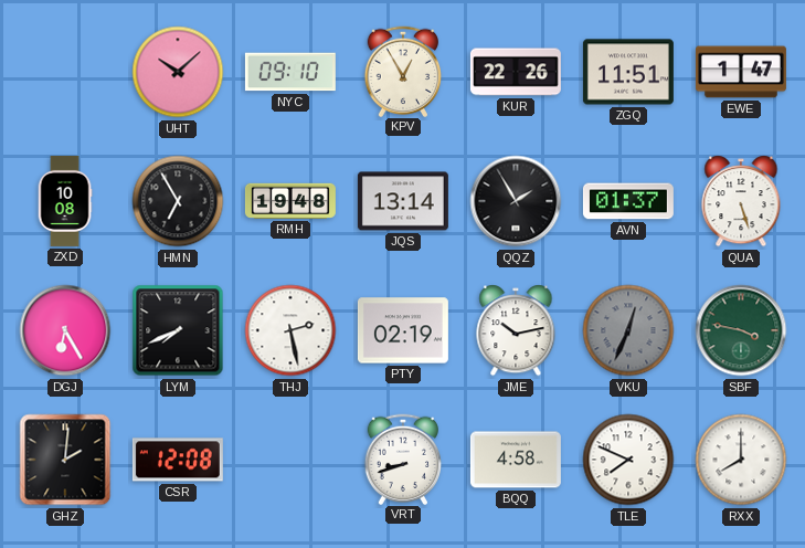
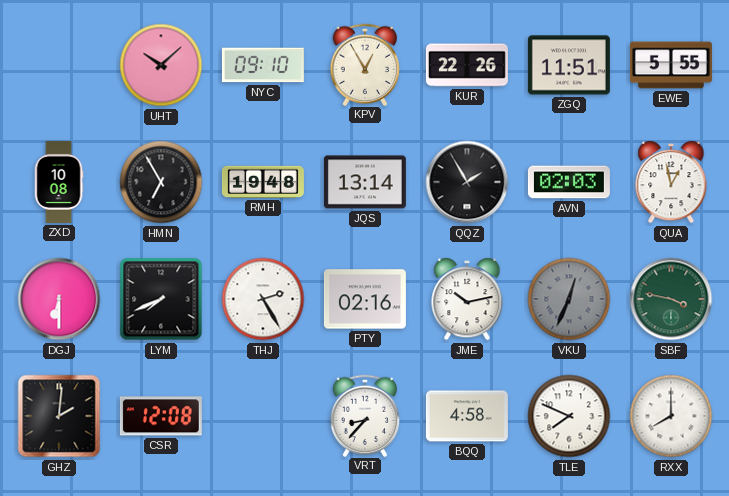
EWE: 1:47 -> 5:55
AVN: 01:37 -> 02:03
QUA: 5:27 -> 12:58
DGJ: 6:25 -> 6:30
THJ: 2:28 -> 2:25
PTY: 02:19 -> 02:16
VRT: 8:42 -> 8:37
